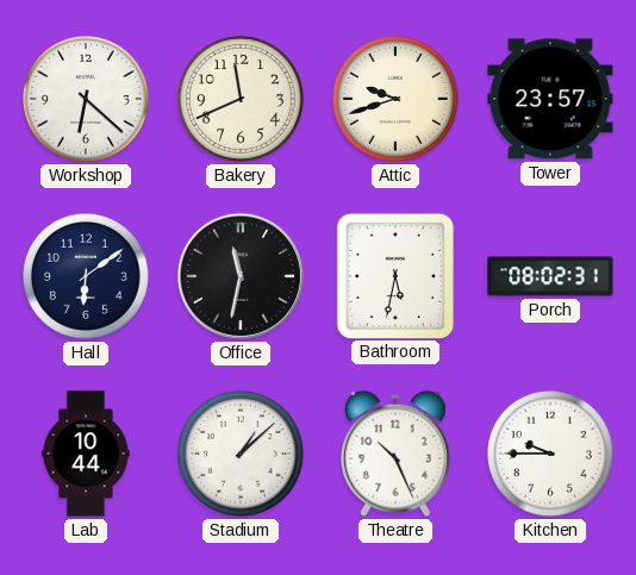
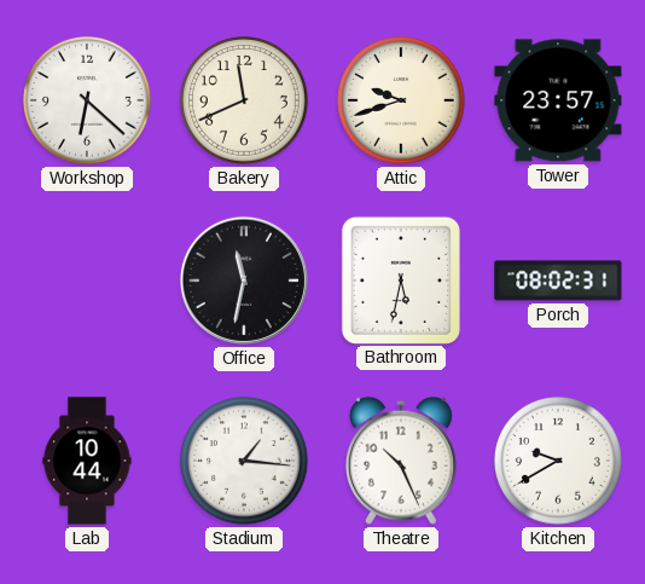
Hall: 6:09 -> none
Stadium: 1:08 -> 1:16
Kitchen: 9:45 -> 9:40
